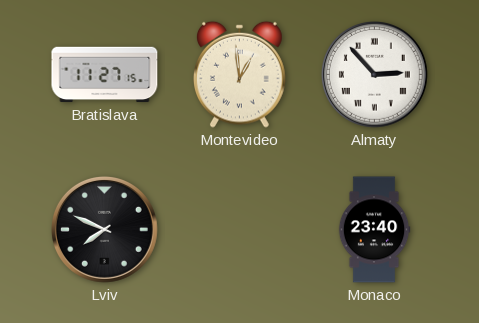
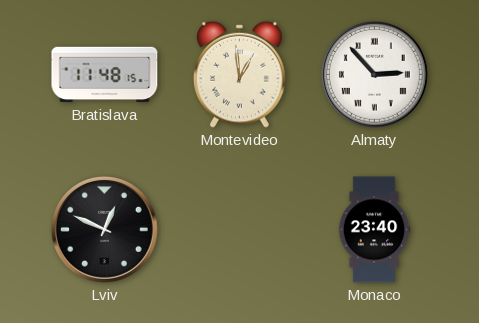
Bratislava: 11:27 -> 11:48
Lviv: 7:49 -> 12:49
